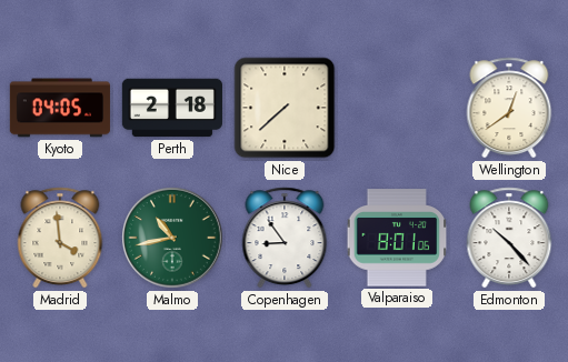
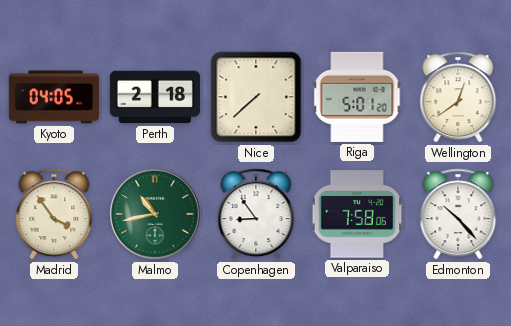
Riga: none -> 5:01
Madrid: 3:59 -> 3:54
Valparaiso: 8:01 -> 7:58
